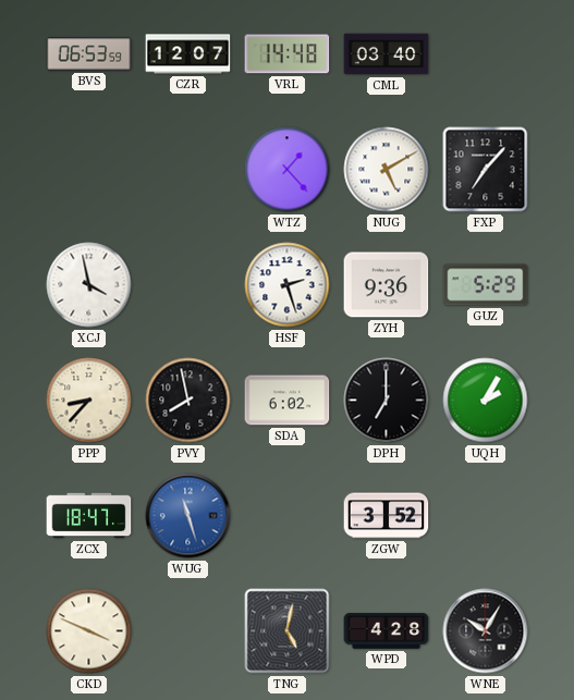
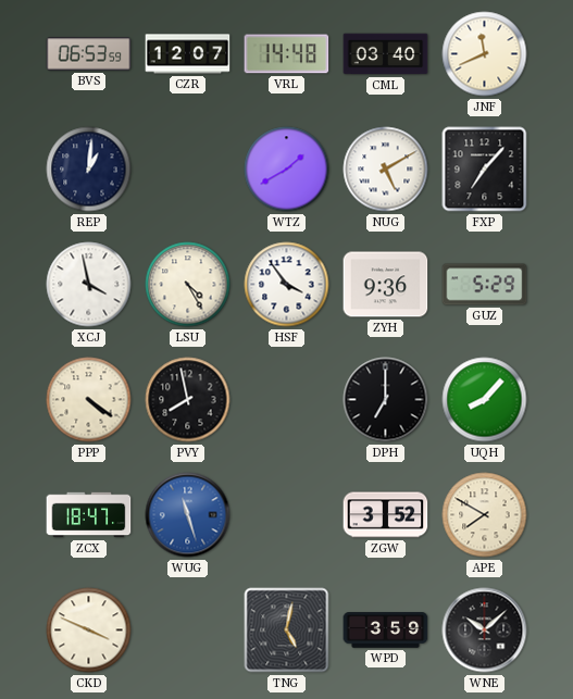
JNF: none -> 11:41
REP: none -> 1:01
WTZ: 1:23 -> 1:40
LSU: none -> 4:25
HSF: 2:27 -> 3:54
PPP: 8:37 -> 4:21
SDA: 6:02 -> none
UQH: 2:05 -> 8:07
APE: none -> 7:50
WPD: 4:28 -> 3:59
WNE: 10:05 -> 10:08
